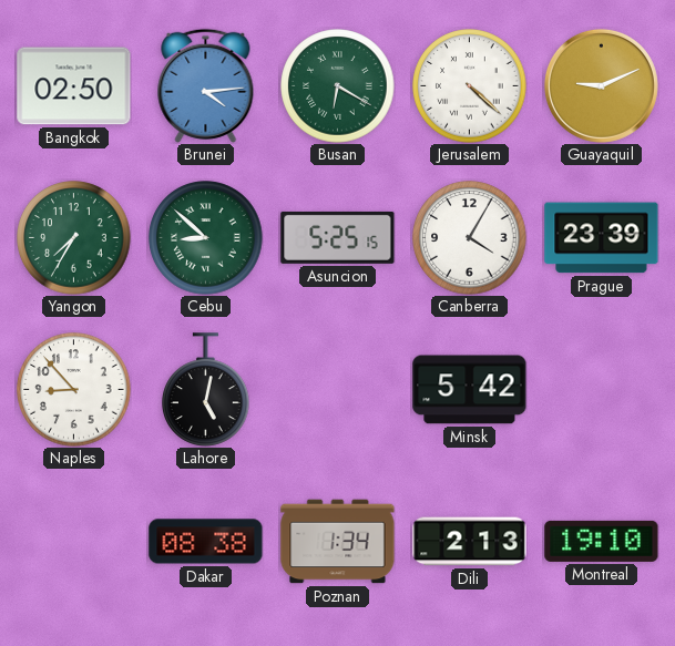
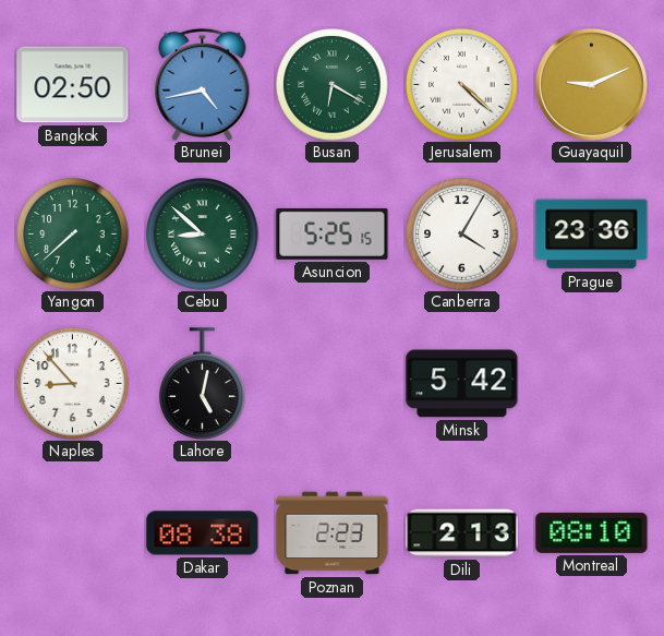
Brunei: 4:14 -> 4:43
Yangon: 7:35 -> 7:38
Prague: 23:39 -> 23:36
Poznan: 1:34 -> 2:23
Montreal: 19:10 -> 08:10
